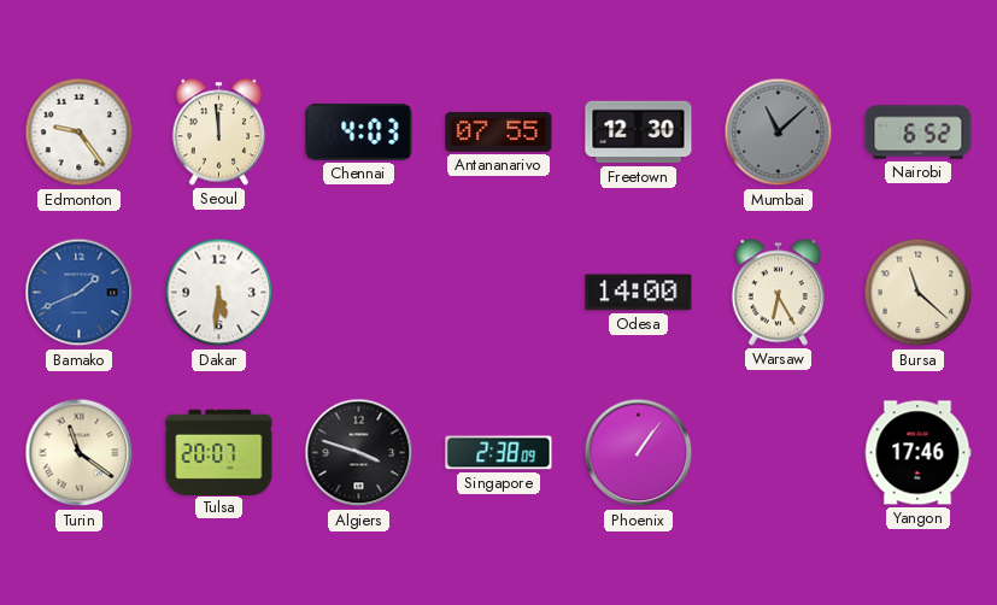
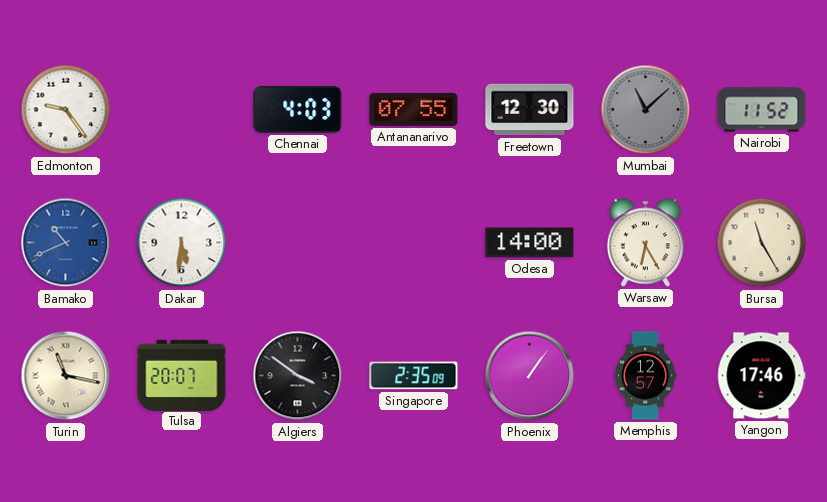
Seoul: 11:59 -> none
Nairobi: 6:52 -> 11:52
Bamako: 1:41 -> 10:41
Bursa: 11:22 -> 11:25
Turin: 11:21 -> 11:17
Algiers: 3:48 -> 3:51
Singapore: 2:38 -> 2:35
Memphis: none -> 12:57
